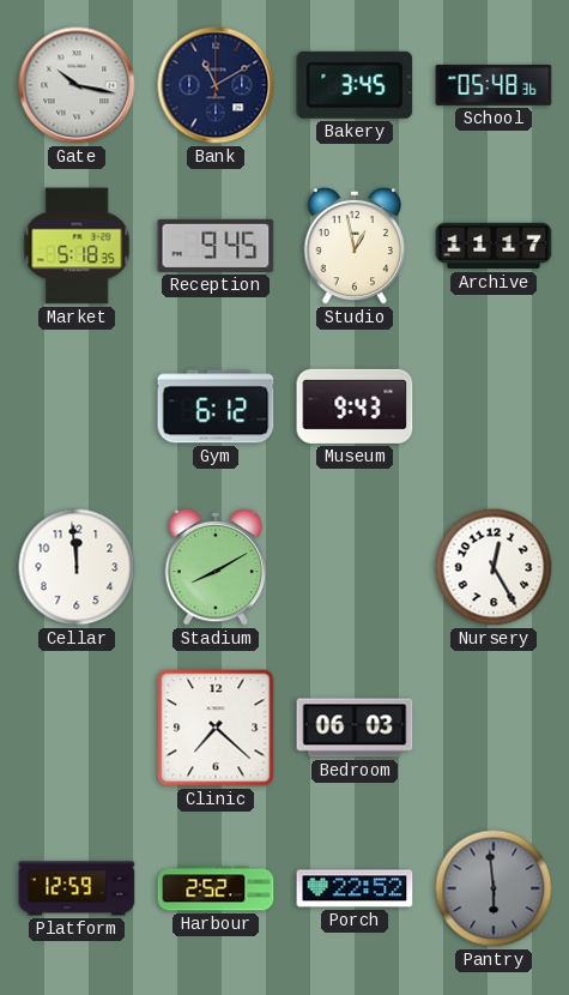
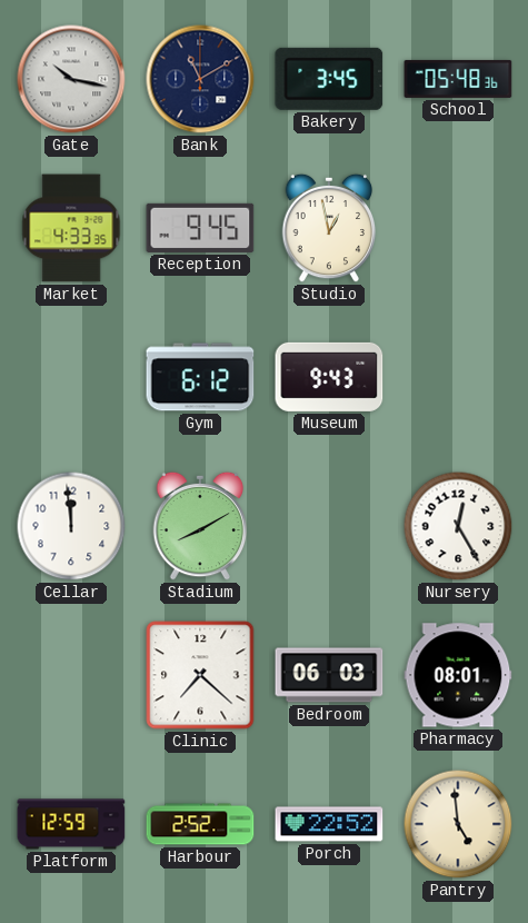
Market: 5:18 -> 4:33
Archive: 11:17 -> none
Pharmacy: none -> 08:01
Pantry: 5:59 -> 4:59
Pantry dial: grey -> cream
